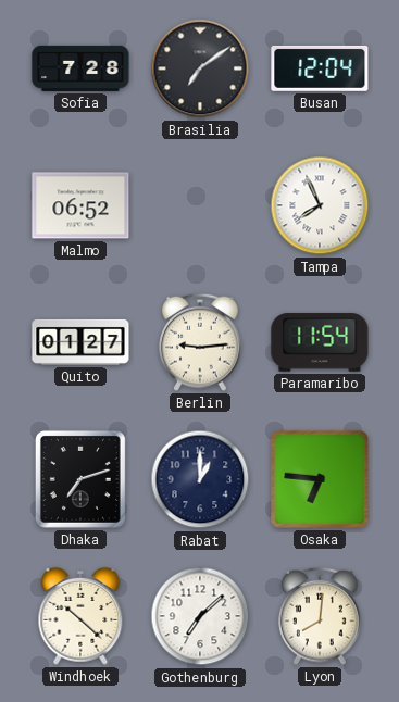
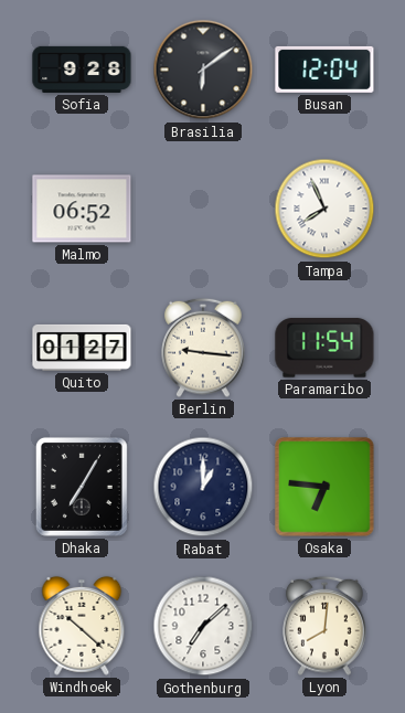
Sofia: 7:28 -> 9:28
Brasilia: 7:09 -> 6:09
Berlin: 9:14 -> 9:16
Dhaka: 7:12 -> 7:05
